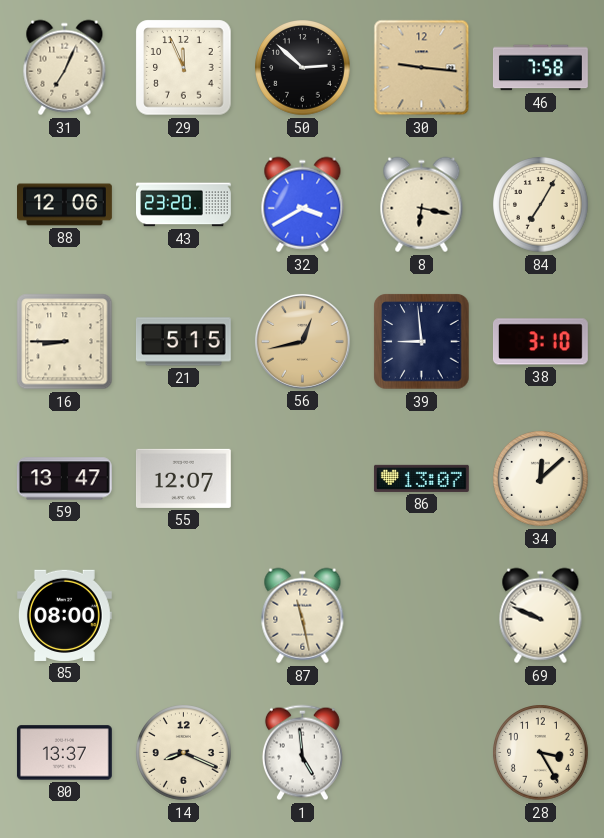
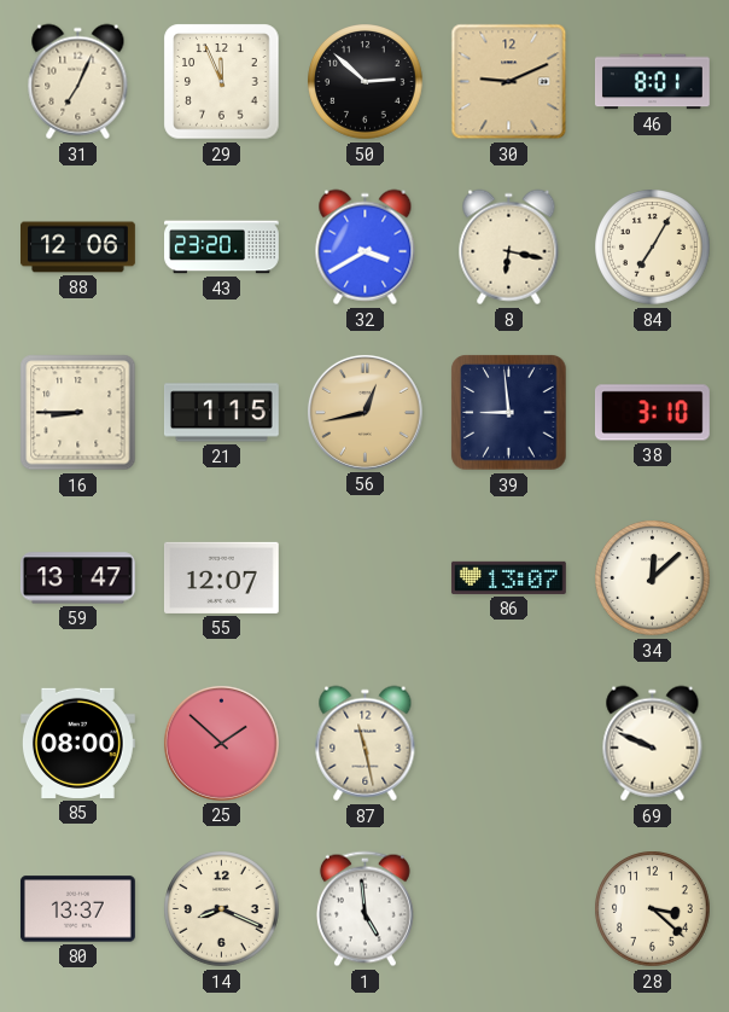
30: 9:16 -> 9:11
46: 7:58 -> 8:01
21: 5:15 -> 1:15
25: none -> 1:52
28: 3:25 -> 3:22
